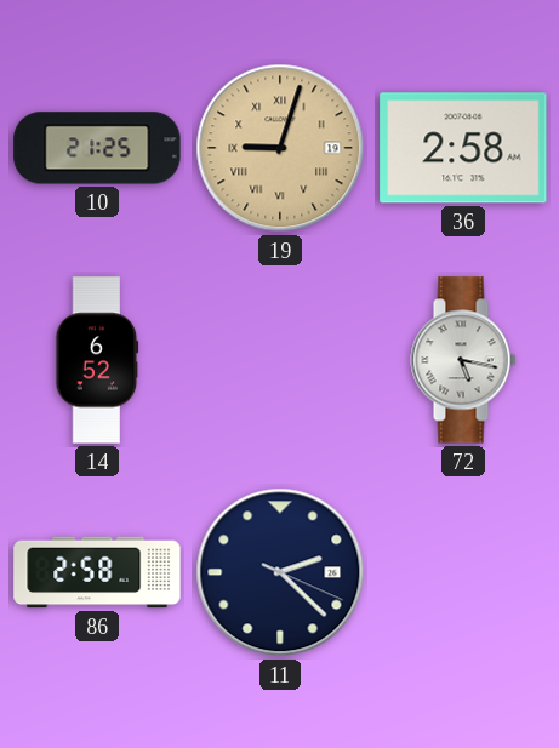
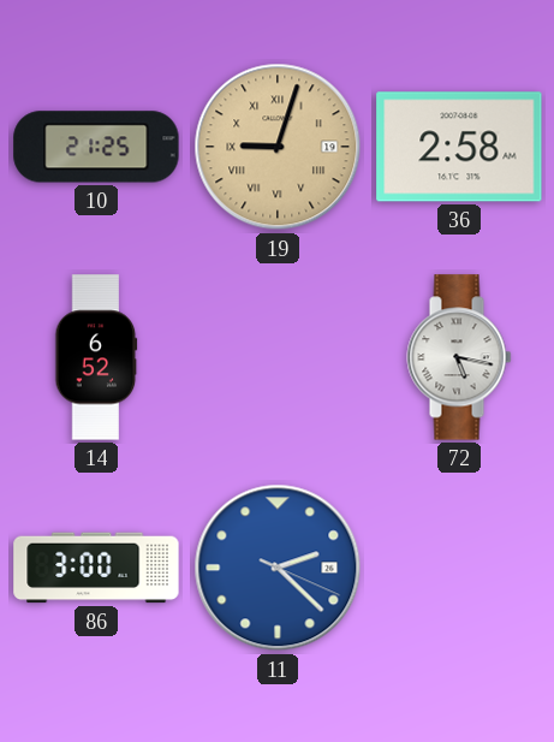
86: 2:58 -> 3:00
11 dial: navy -> blue
